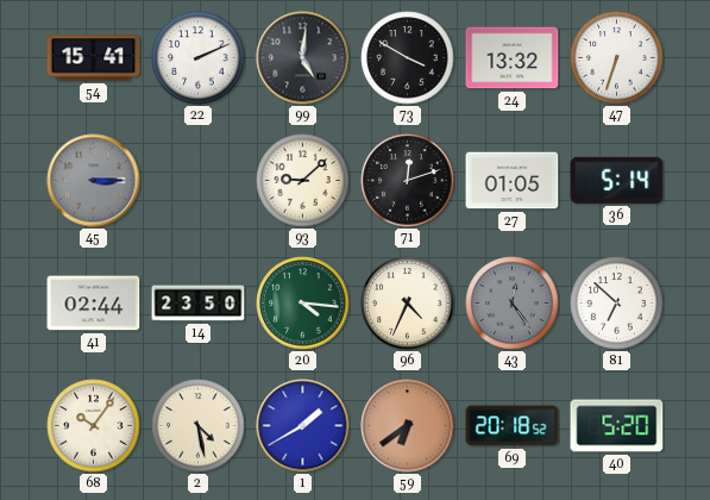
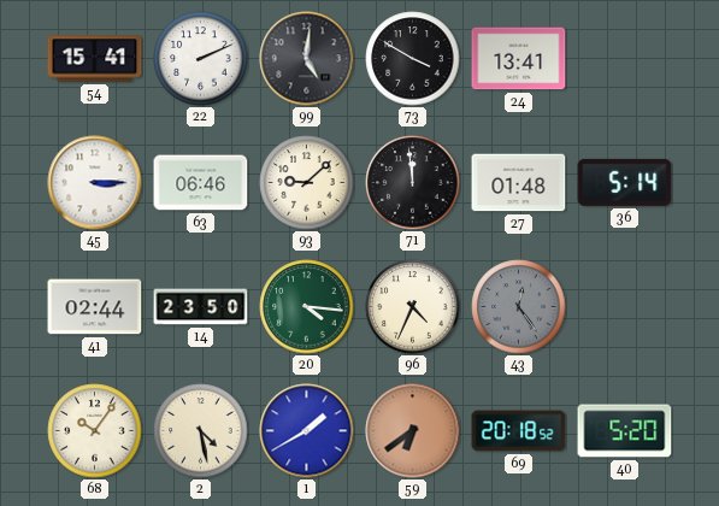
24: 13:32 -> 13:41
47: 6:33 -> none
45 dial: grey -> white
63: none -> 06:46
71: 12:12 -> 11:59
27: 01:05 -> 01:48
81: 6:52 -> none
